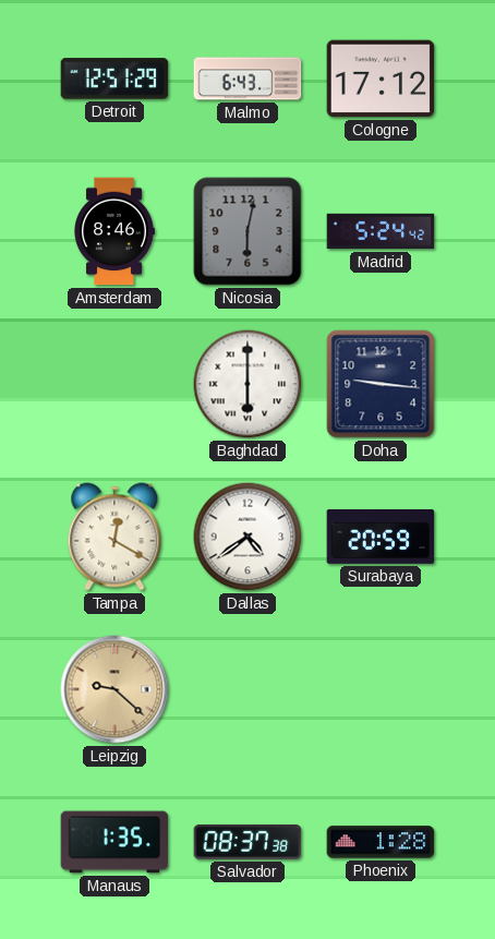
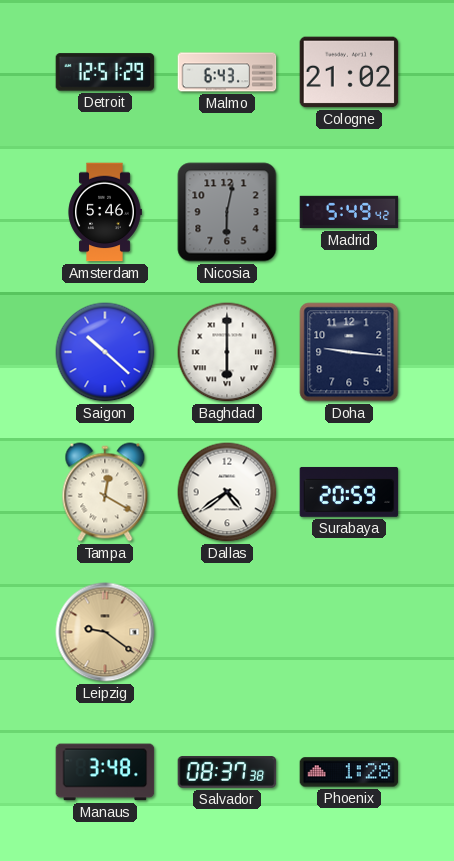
Cologne: 17:12 -> 21:02
Amsterdam: 8:46 -> 5:46
Madrid: 5:24 -> 5:49
Saigon: none -> 10:22
Leipzig: 9:22 -> 9:21
Manaus: 1:35 -> 3:48
